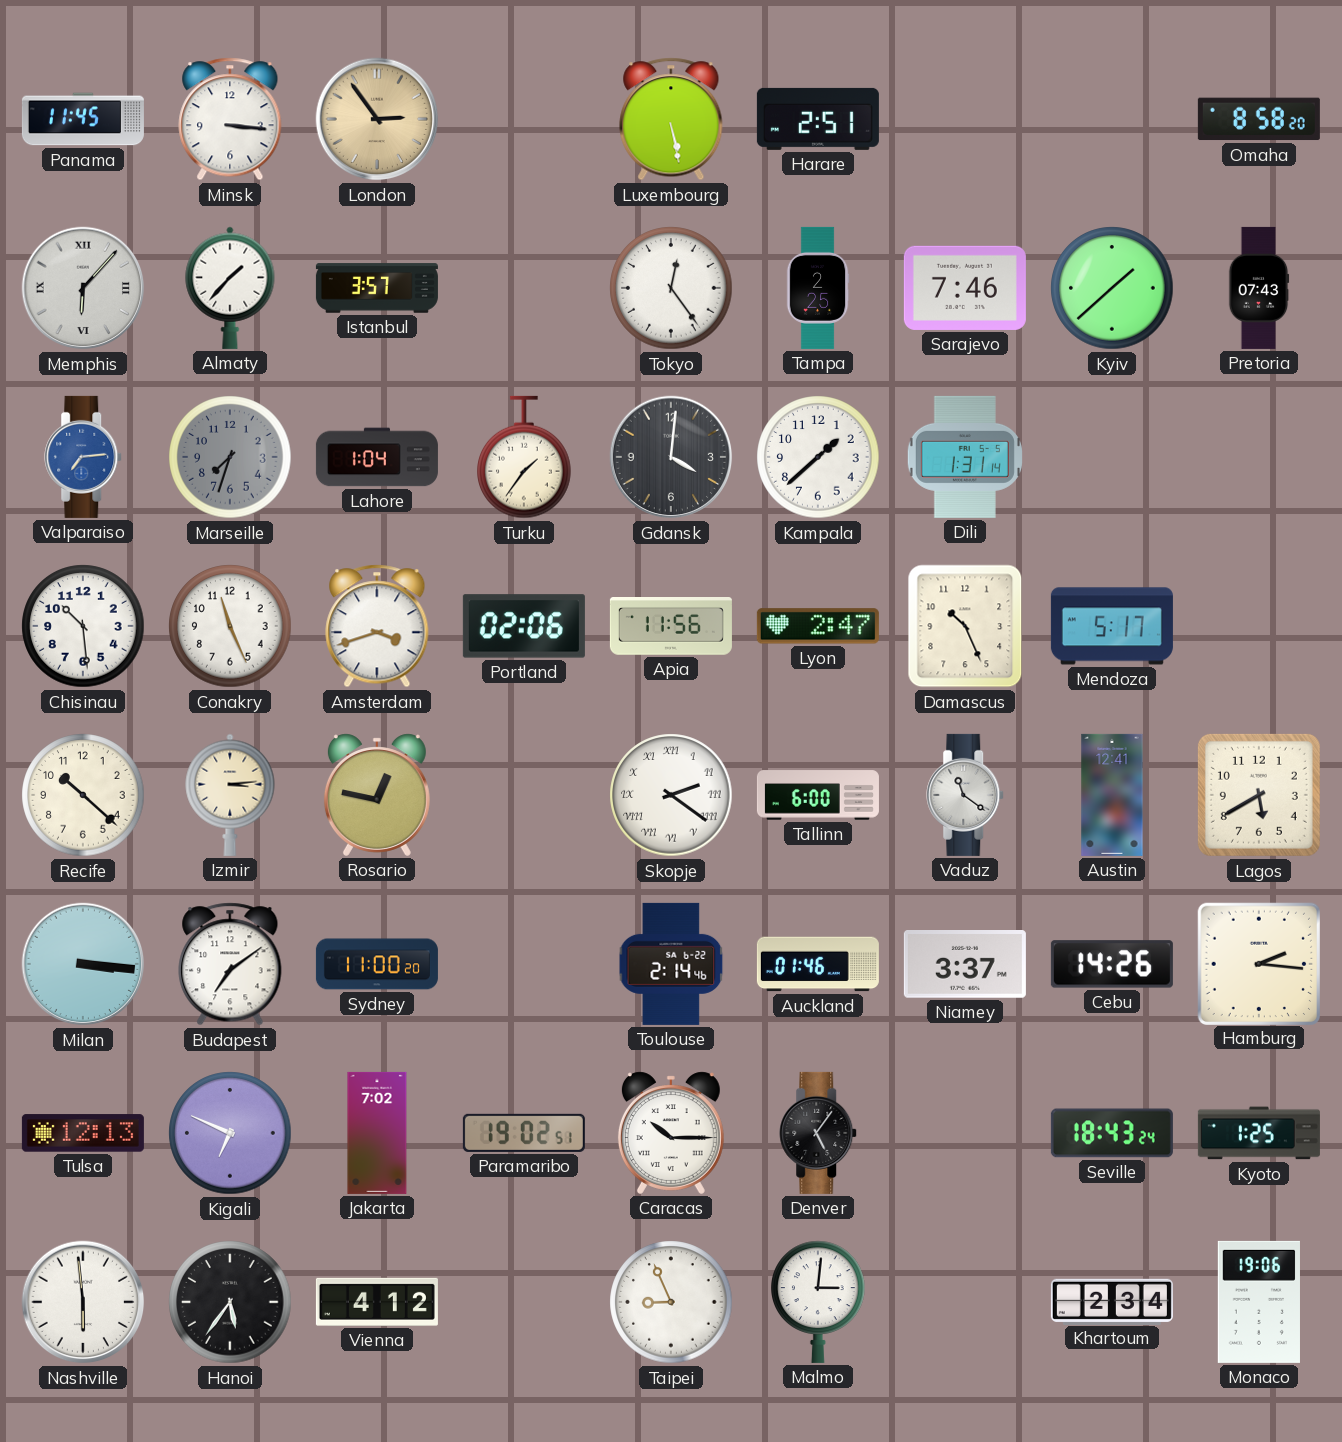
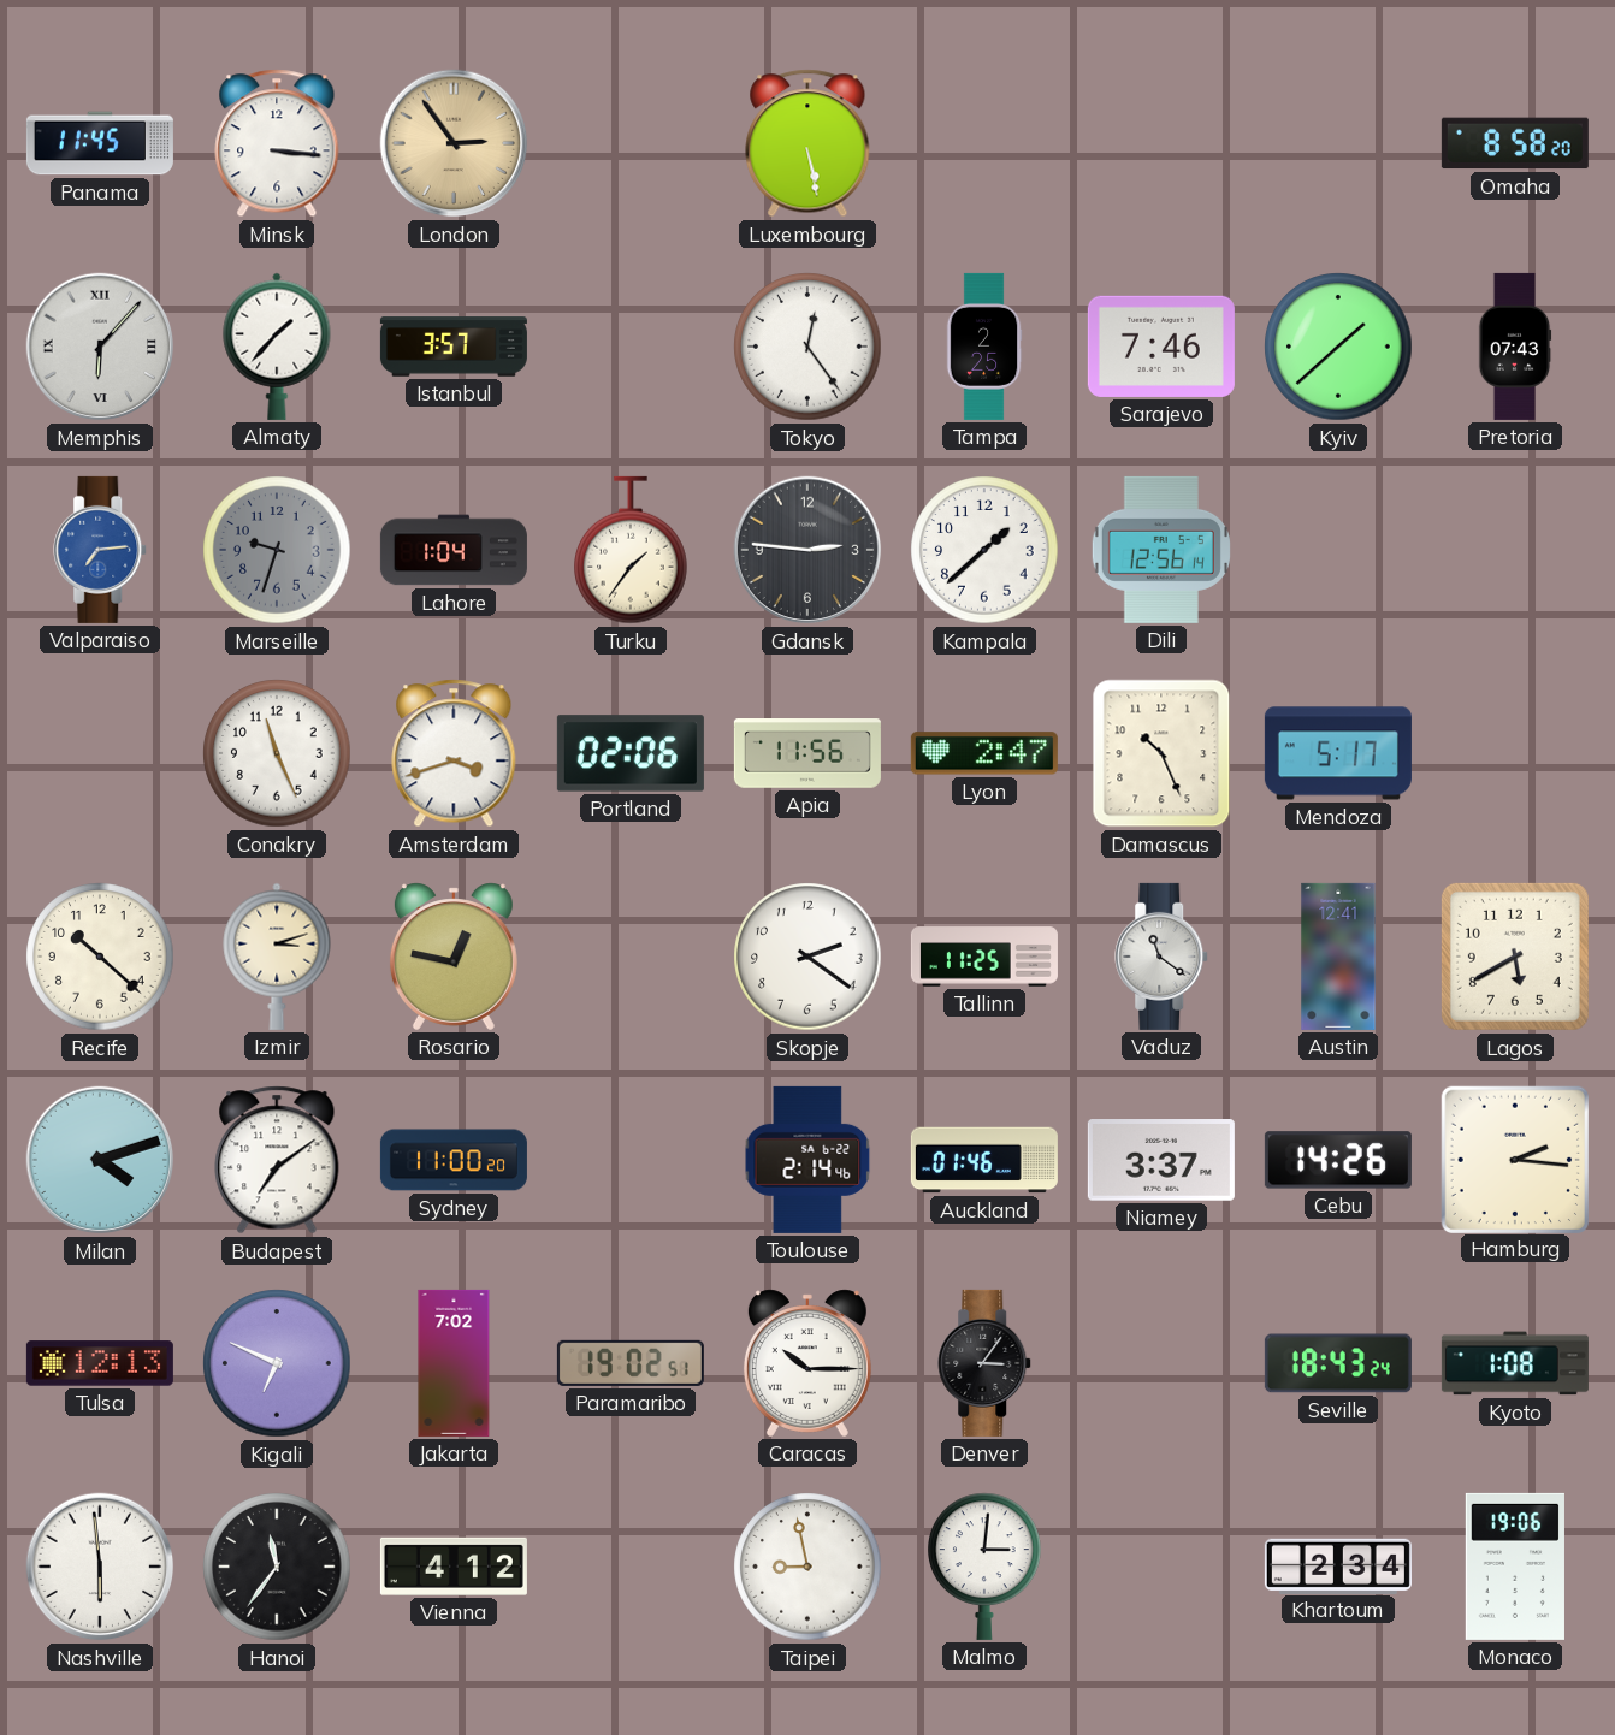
Harare: 2:51 -> none
Marseille: 7:33 -> 9:33
Gdansk: 4:01 -> 2:46
Dili: 1:31 -> 12:56
Chisinau: 10:29 -> none
Izmir: 3:14 -> 3:12
Skopje numerals: Roman -> Arabic
Tallinn: 6:00 -> 11:25
Milan: 3:16 -> 4:12
Denver: 5:06 -> 3:06
Kyoto: 1:25 -> 1:08
Hanoi: 5:36 -> 11:36
Taipei: 8:56 -> 8:58
